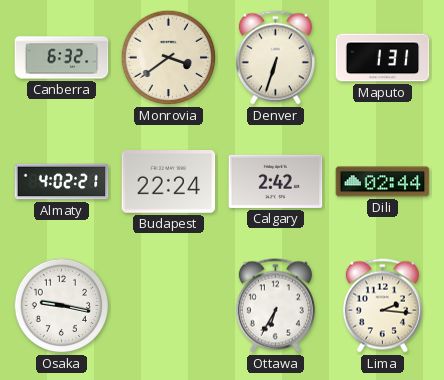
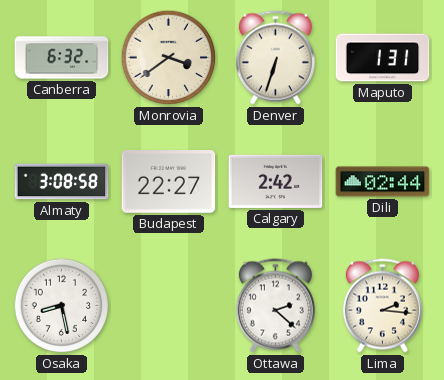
Almaty: 4:02 -> 3:08
Budapest: 22:24 -> 22:27
Osaka: 9:17 -> 8:28
Ottawa: 6:35 -> 2:22
